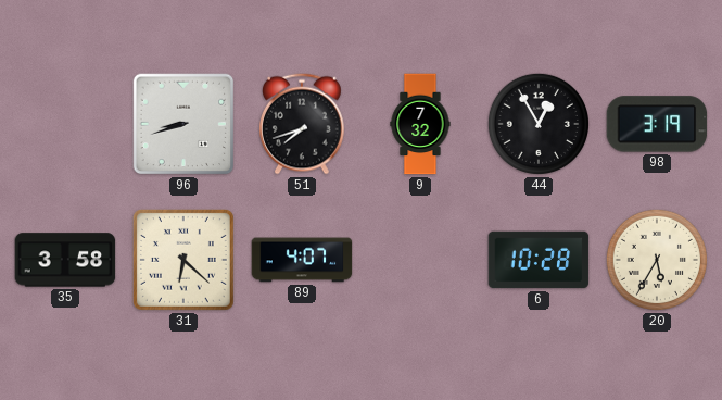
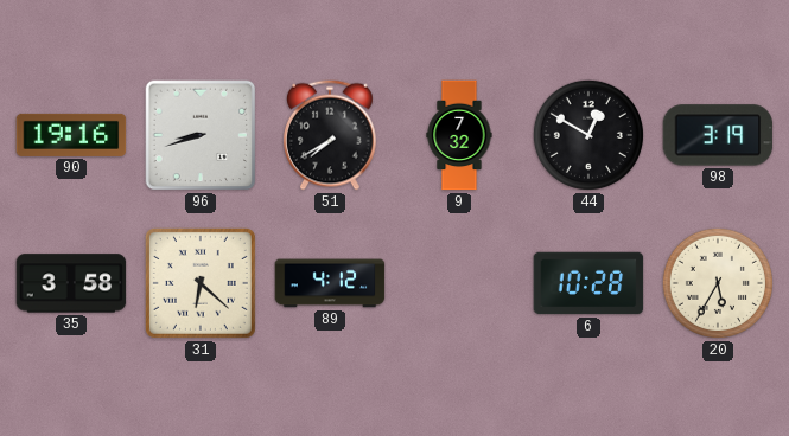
90: none -> 19:16
51: 7:42 -> 7:40
44: 12:55 -> 12:50
89: 4:07 -> 4:12
